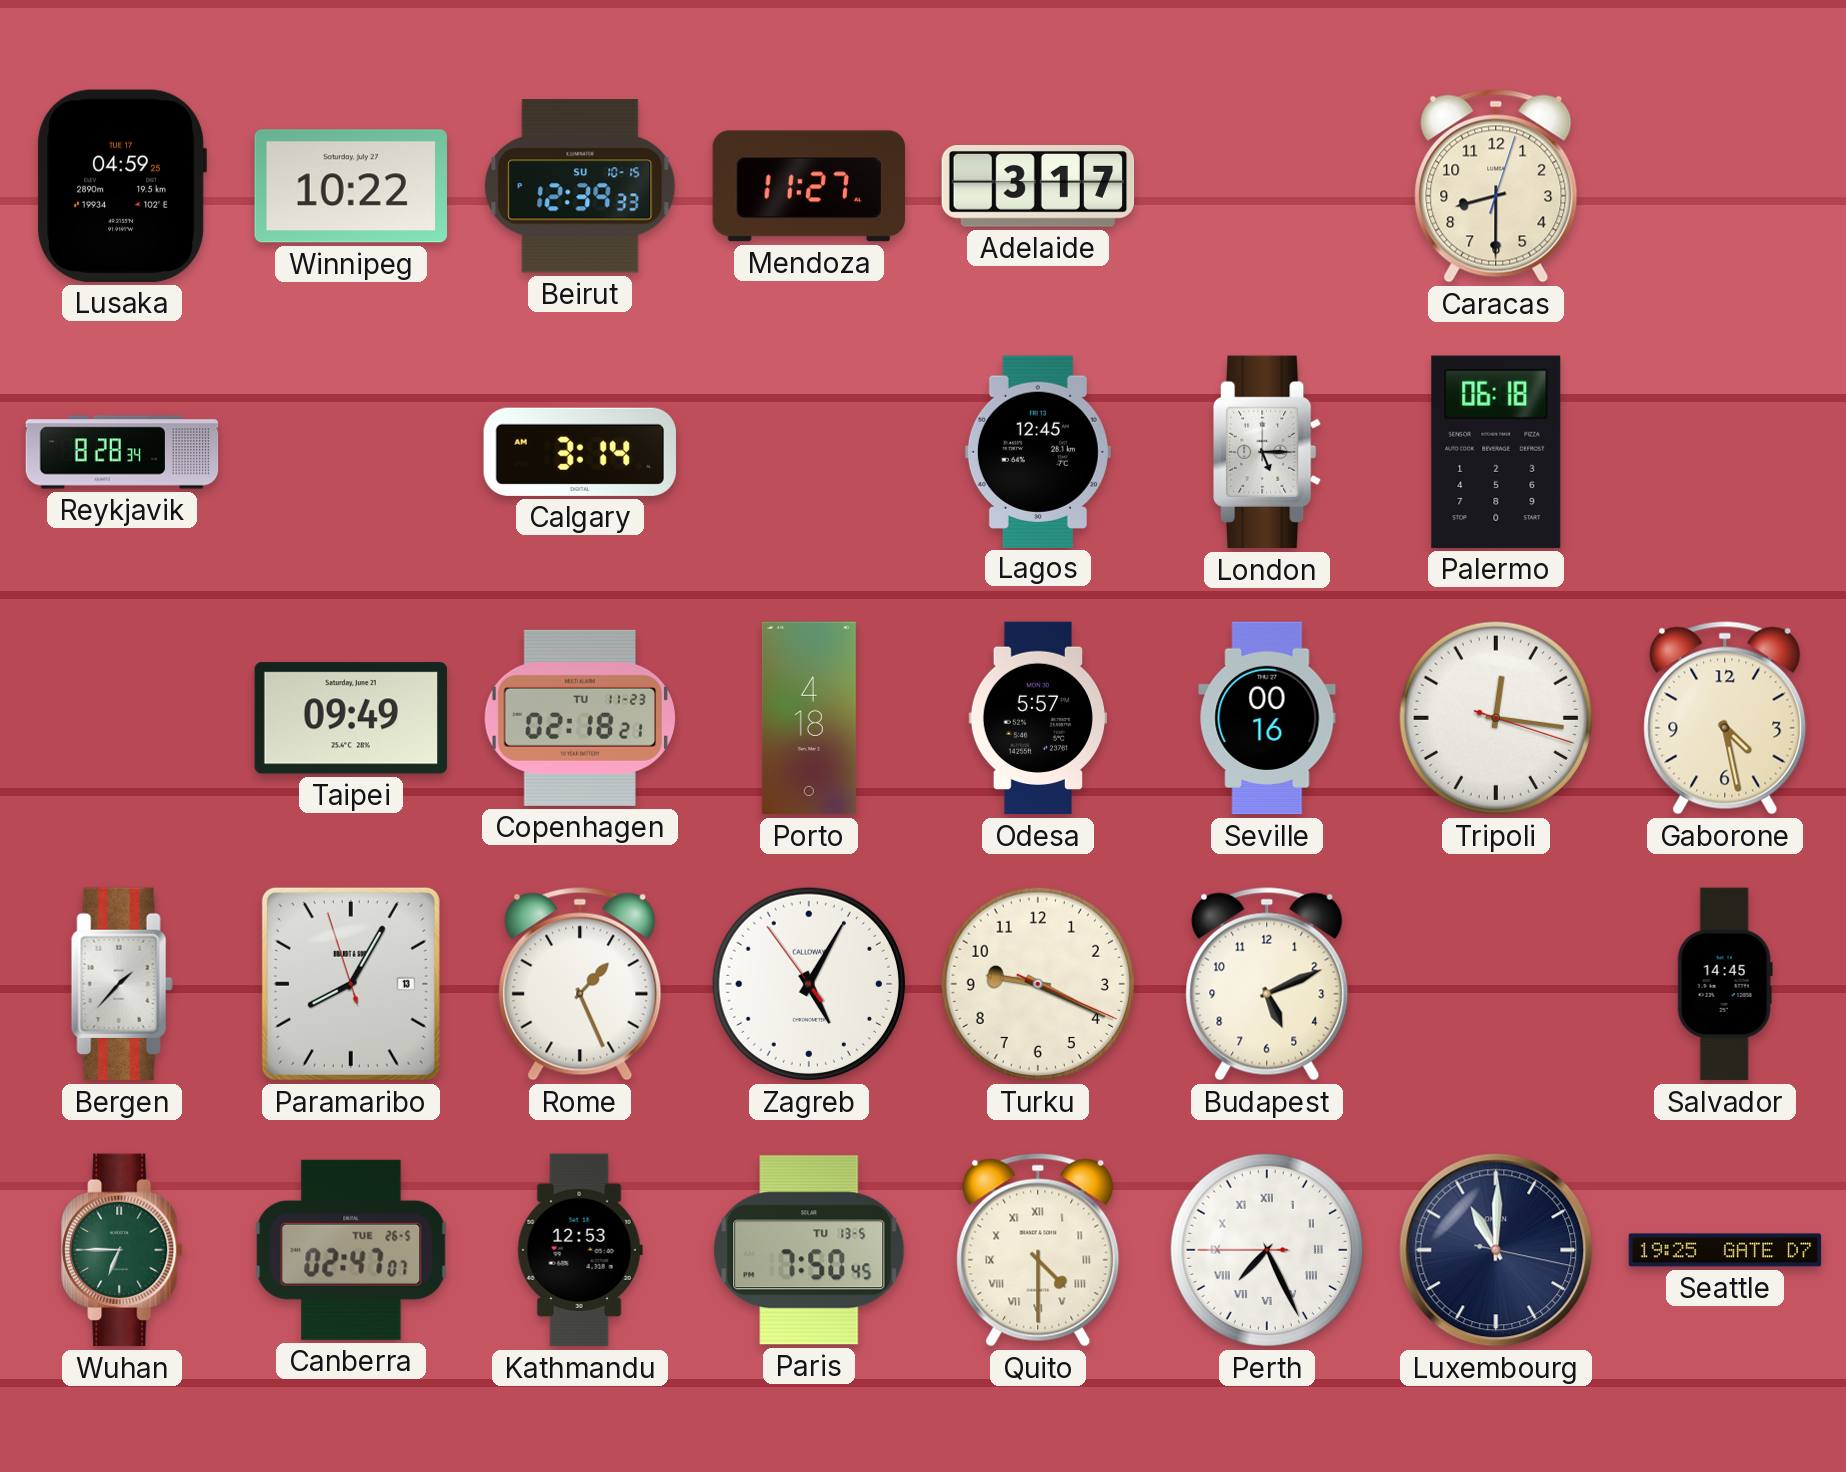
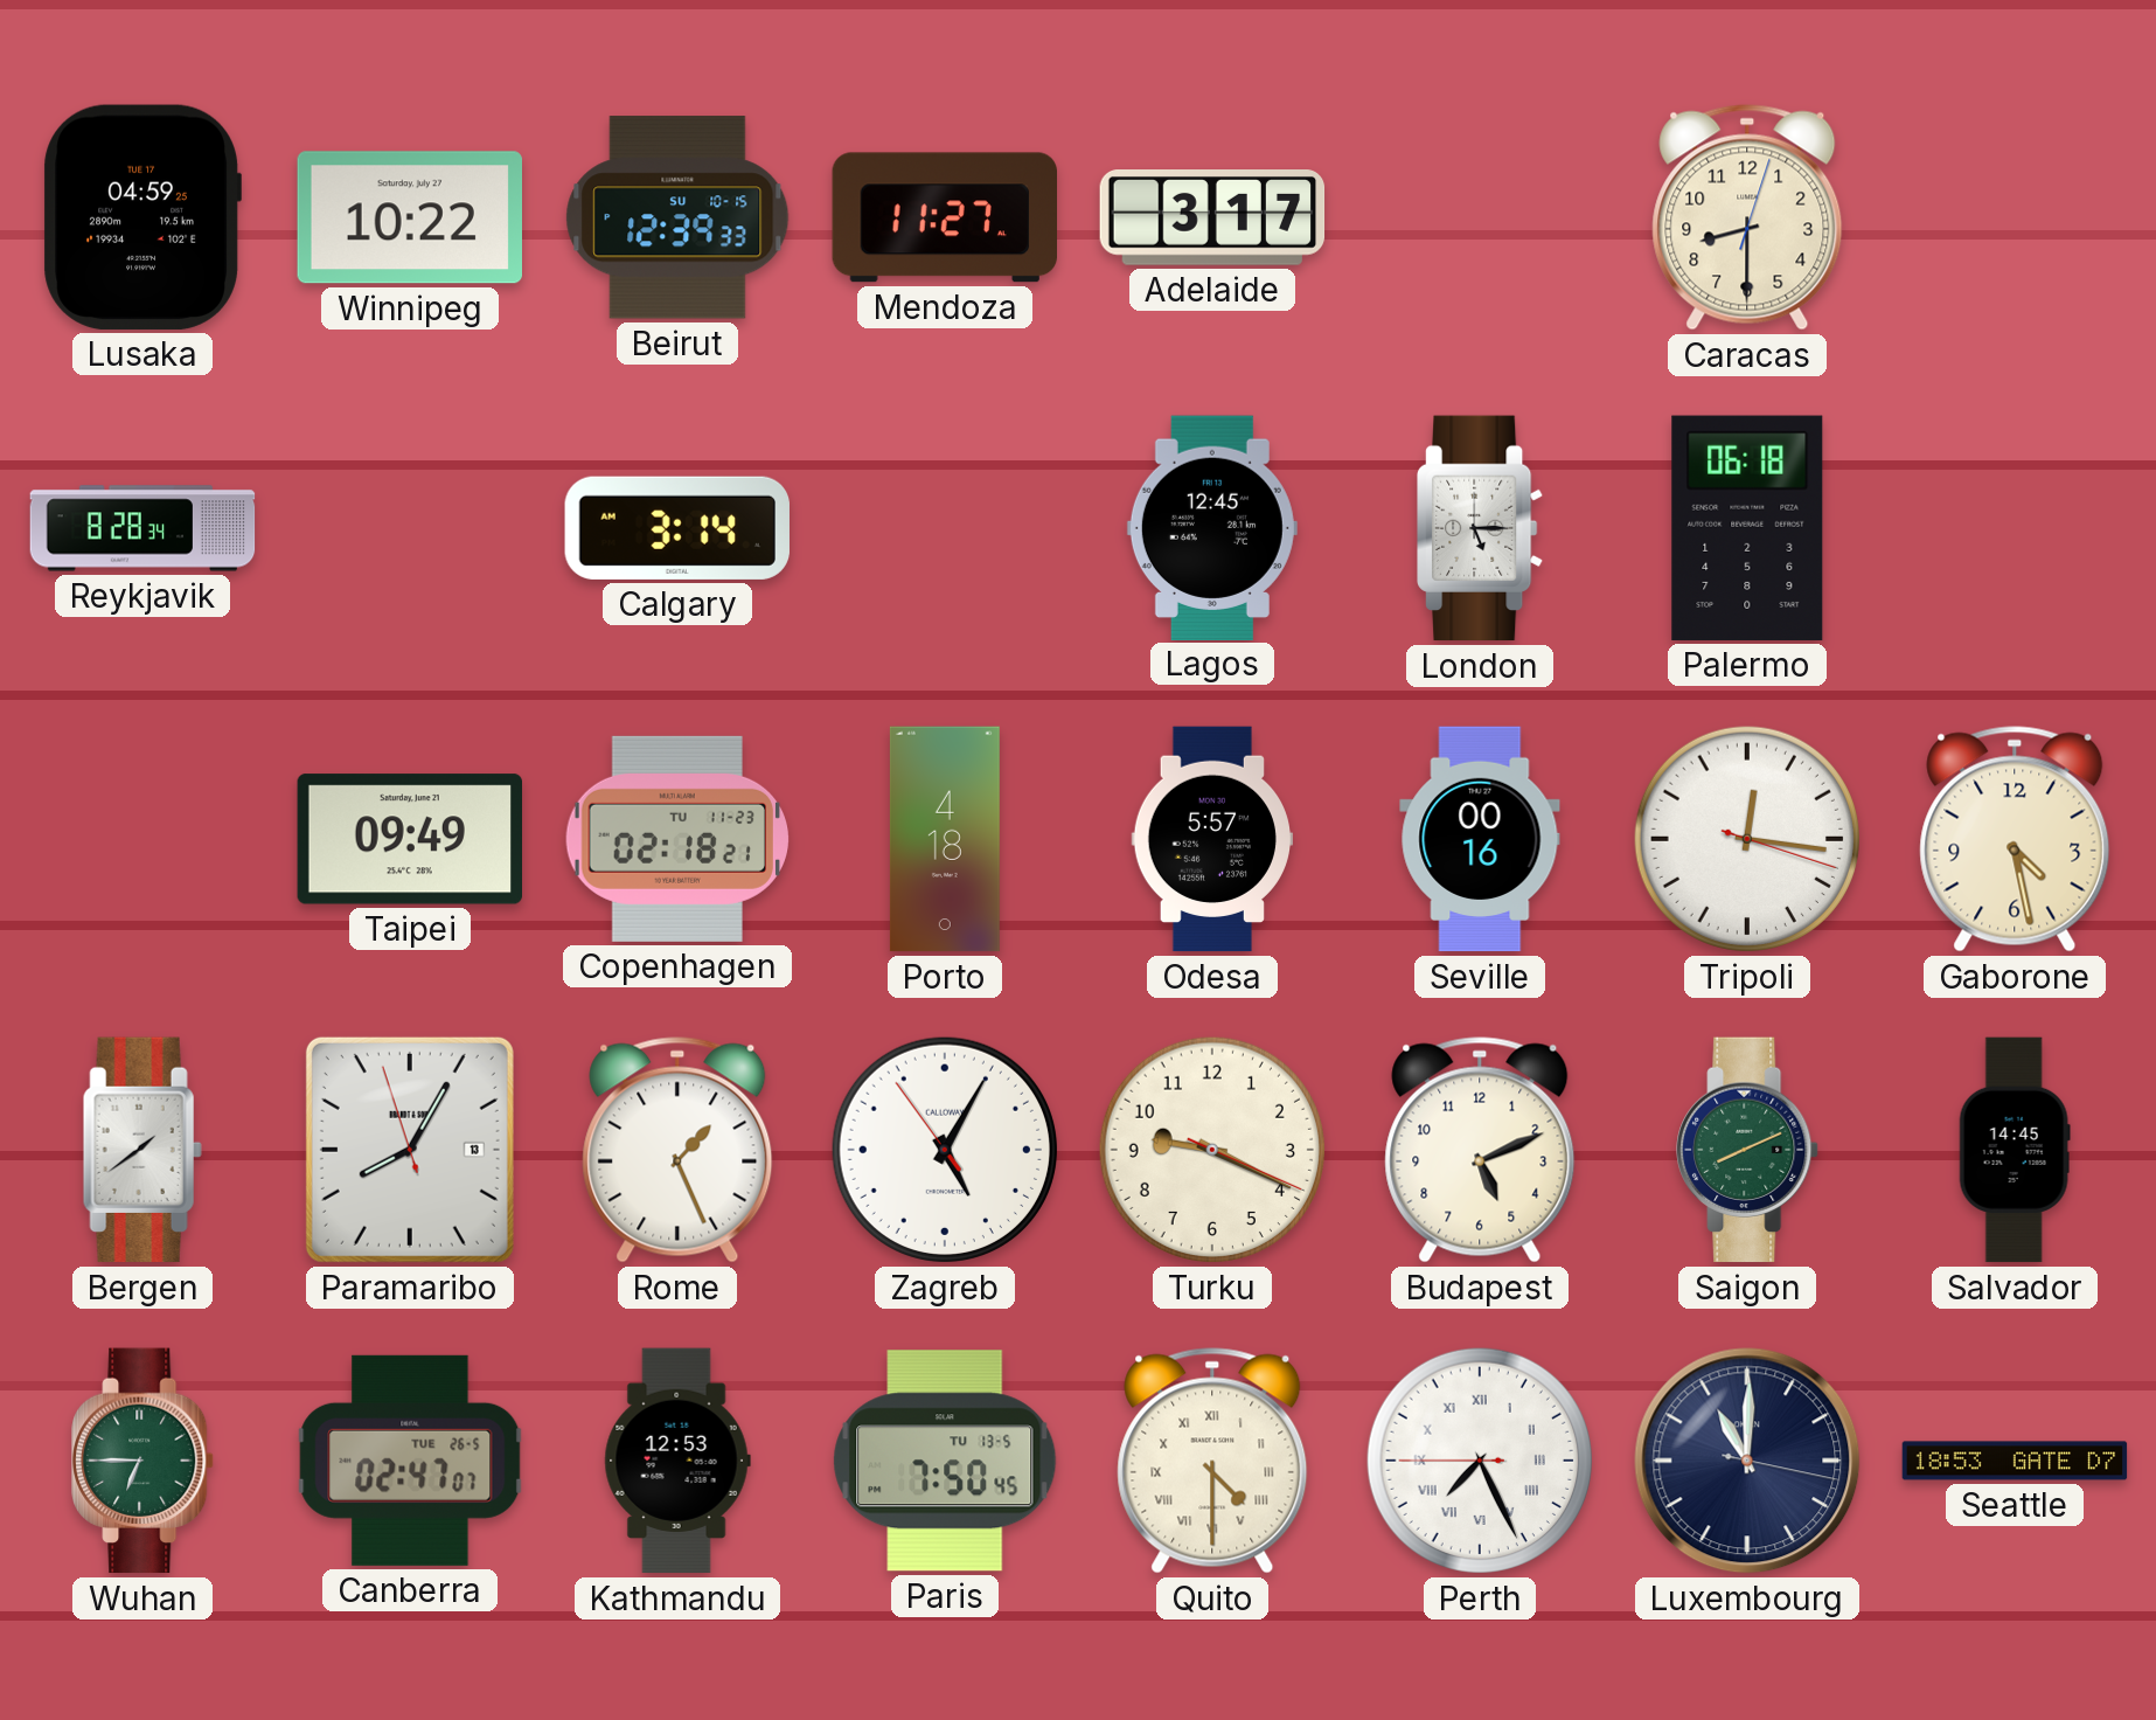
Bergen: 1:37 -> 1:39
Saigon: none -> 8:11
Seattle: 19:25 -> 18:53
